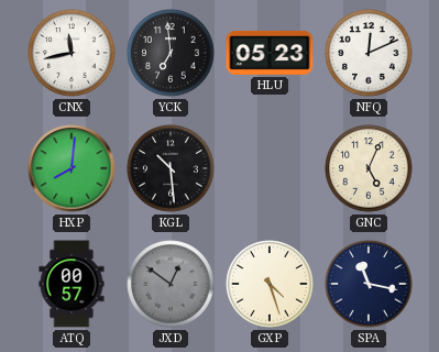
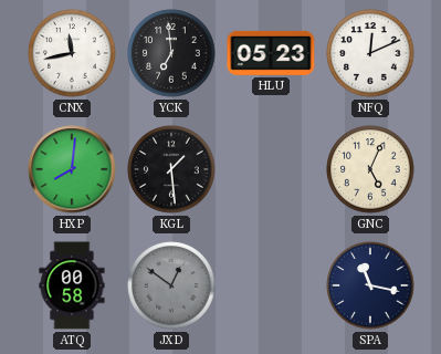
KGL: 10:29 -> 1:29
ATQ: 00:57 -> 00:58
GXP: 4:27 -> none
